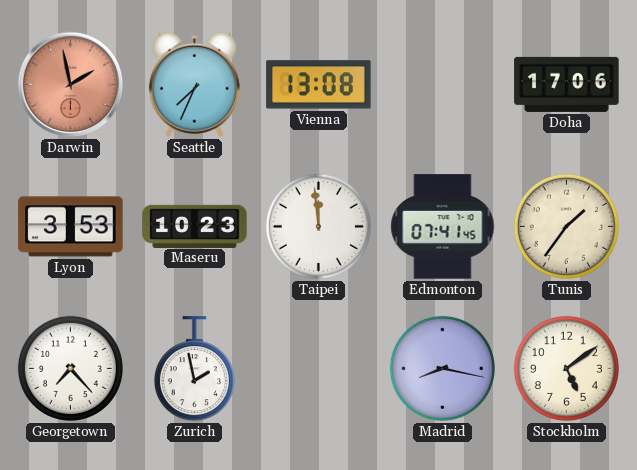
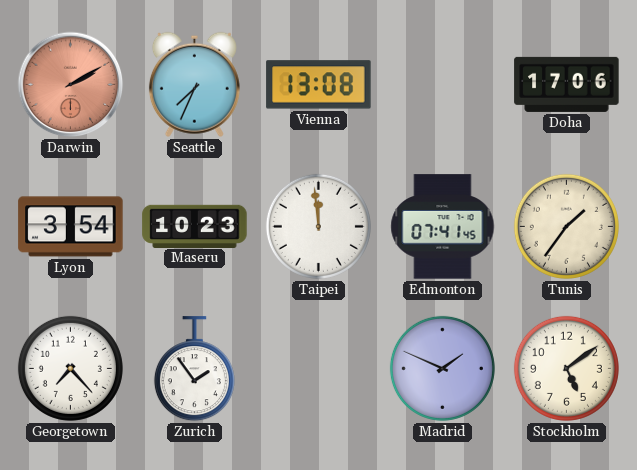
Darwin: 1:58 -> 2:10
Lyon: 3:53 -> 3:54
Zurich: 1:58 -> 1:54
Madrid: 8:17 -> 1:49
